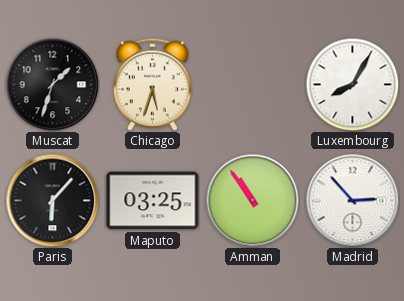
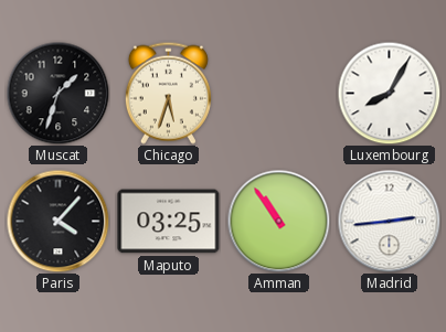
Paris: 6:07 -> 4:07
Madrid: 2:53 -> 2:44
